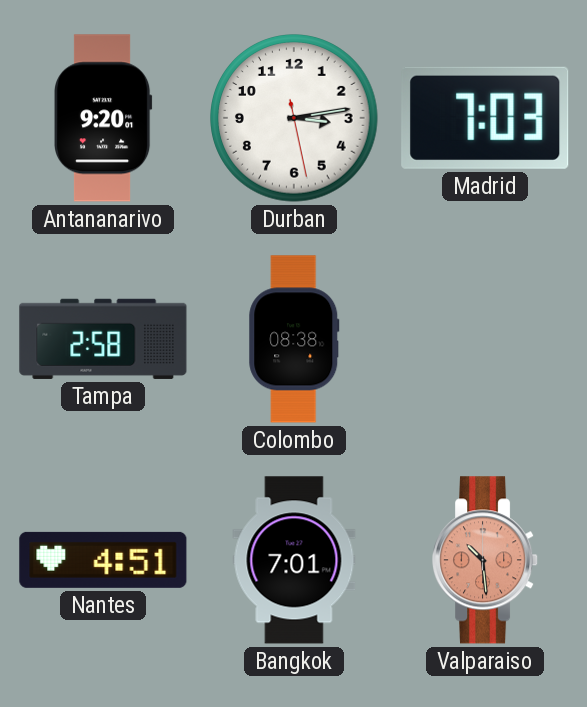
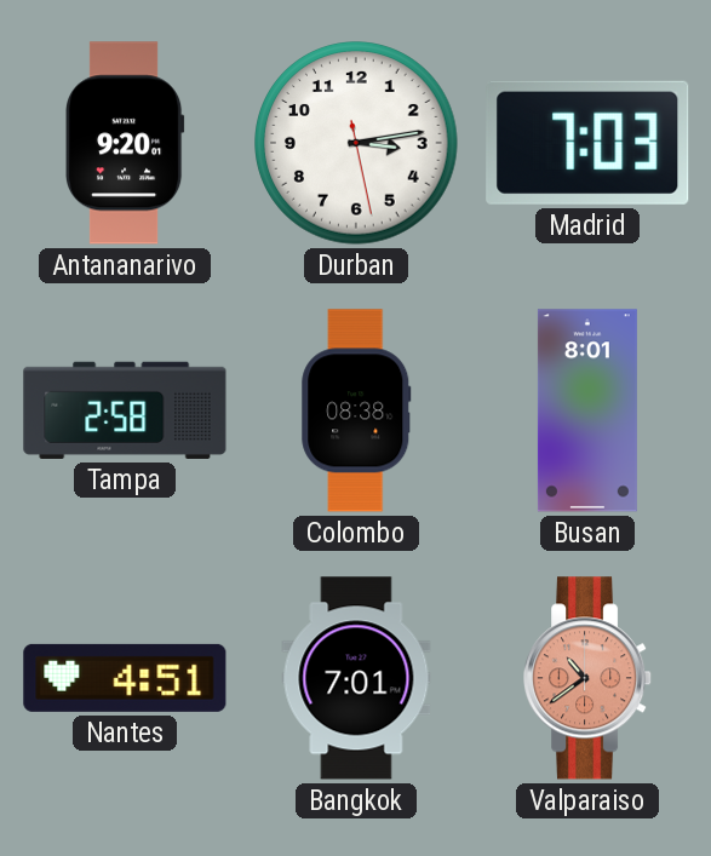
Busan: none -> 8:01
Valparaiso: 10:29 -> 10:39
